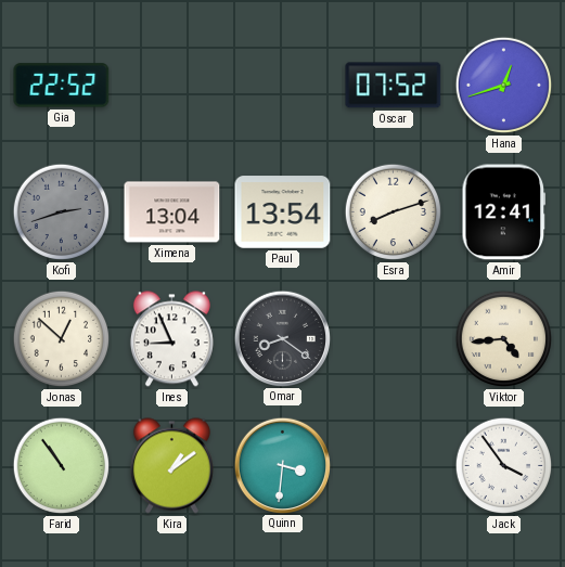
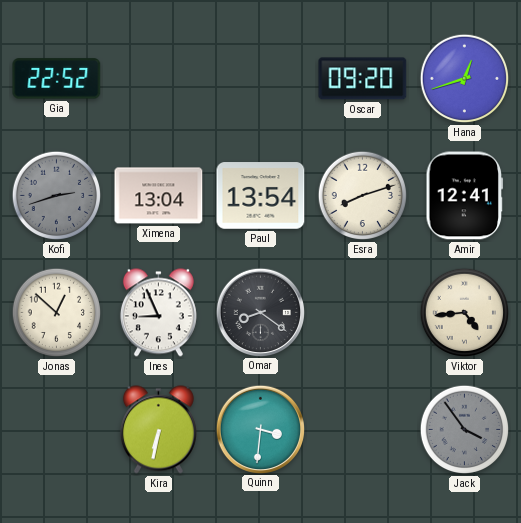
Oscar: 07:52 -> 09:20
Farid: 10:54 -> none
Kira: 1:09 -> 6:32
Jack dial: white -> grey
